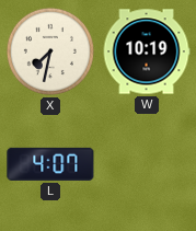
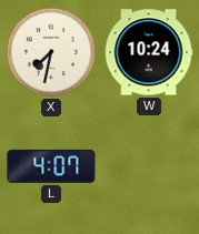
W: 10:19 -> 10:24
